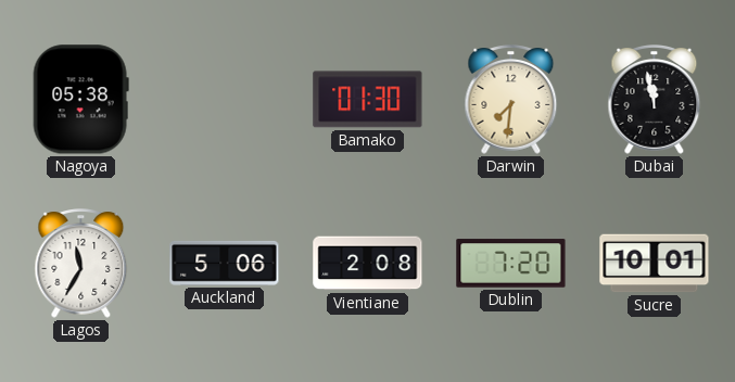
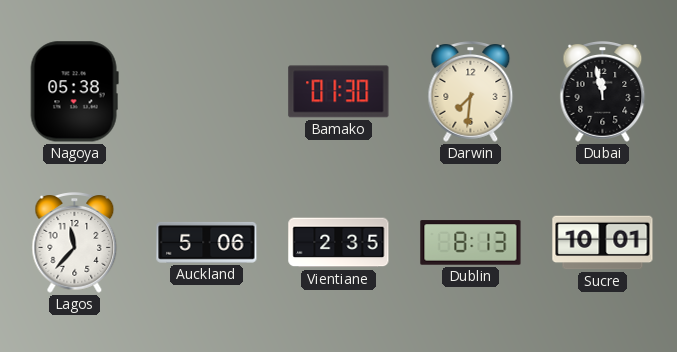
Lagos: 11:35 -> 11:37
Vientiane: 2:08 -> 2:35
Dublin: 7:20 -> 8:13
